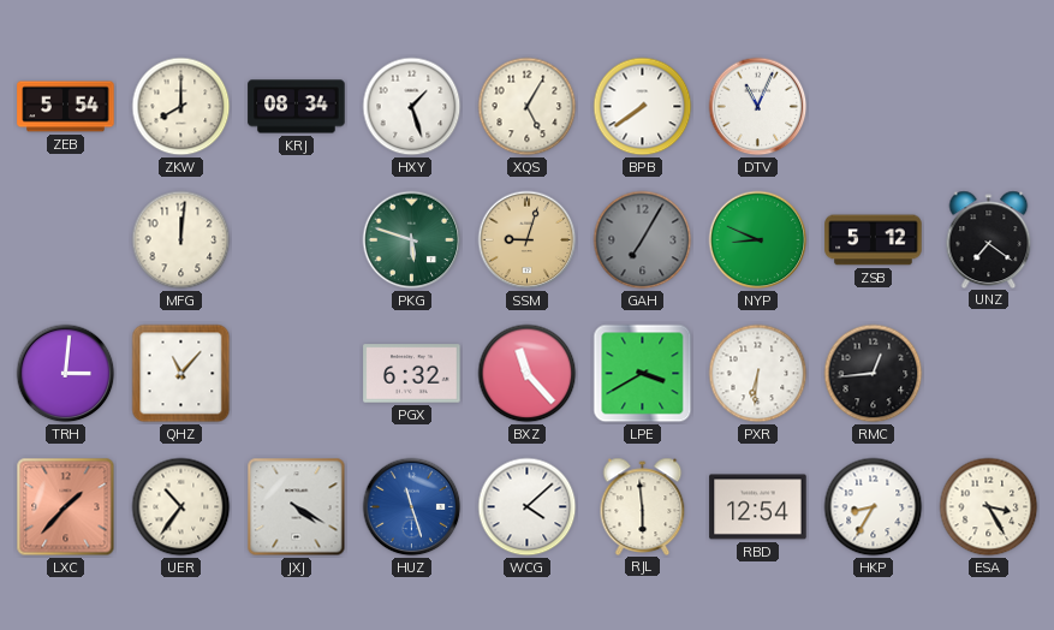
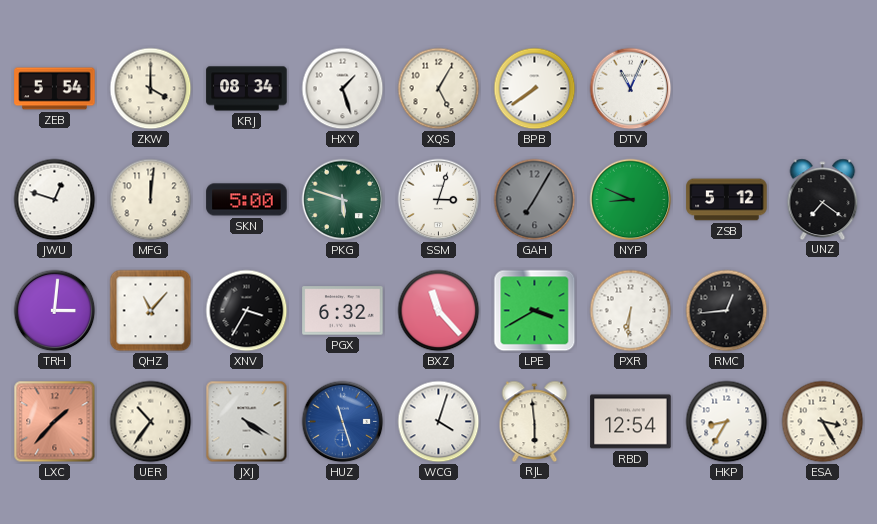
ZKW: 8:00 -> 4:00
JWU: none -> 12:48
SKN: none -> 5:00
SSM: 9:03 -> 3:03
SSM dial: champagne -> white
XNV: none -> 3:35
WCG: 4:08 -> 4:03
